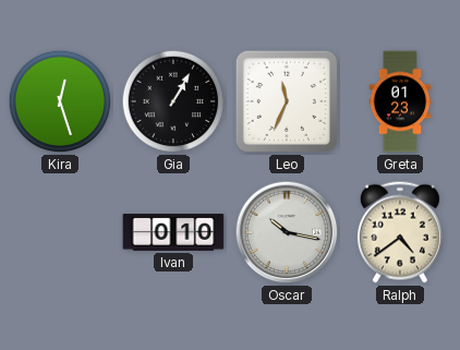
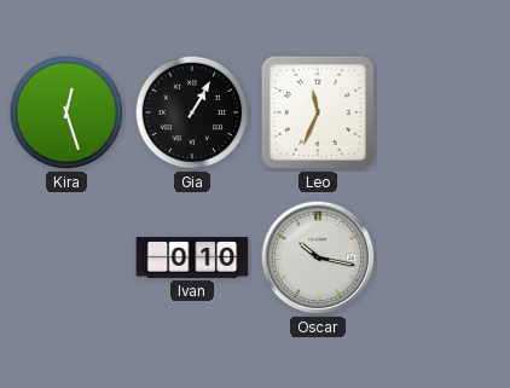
Greta: 01:23 -> none
Ralph: 4:39 -> none
